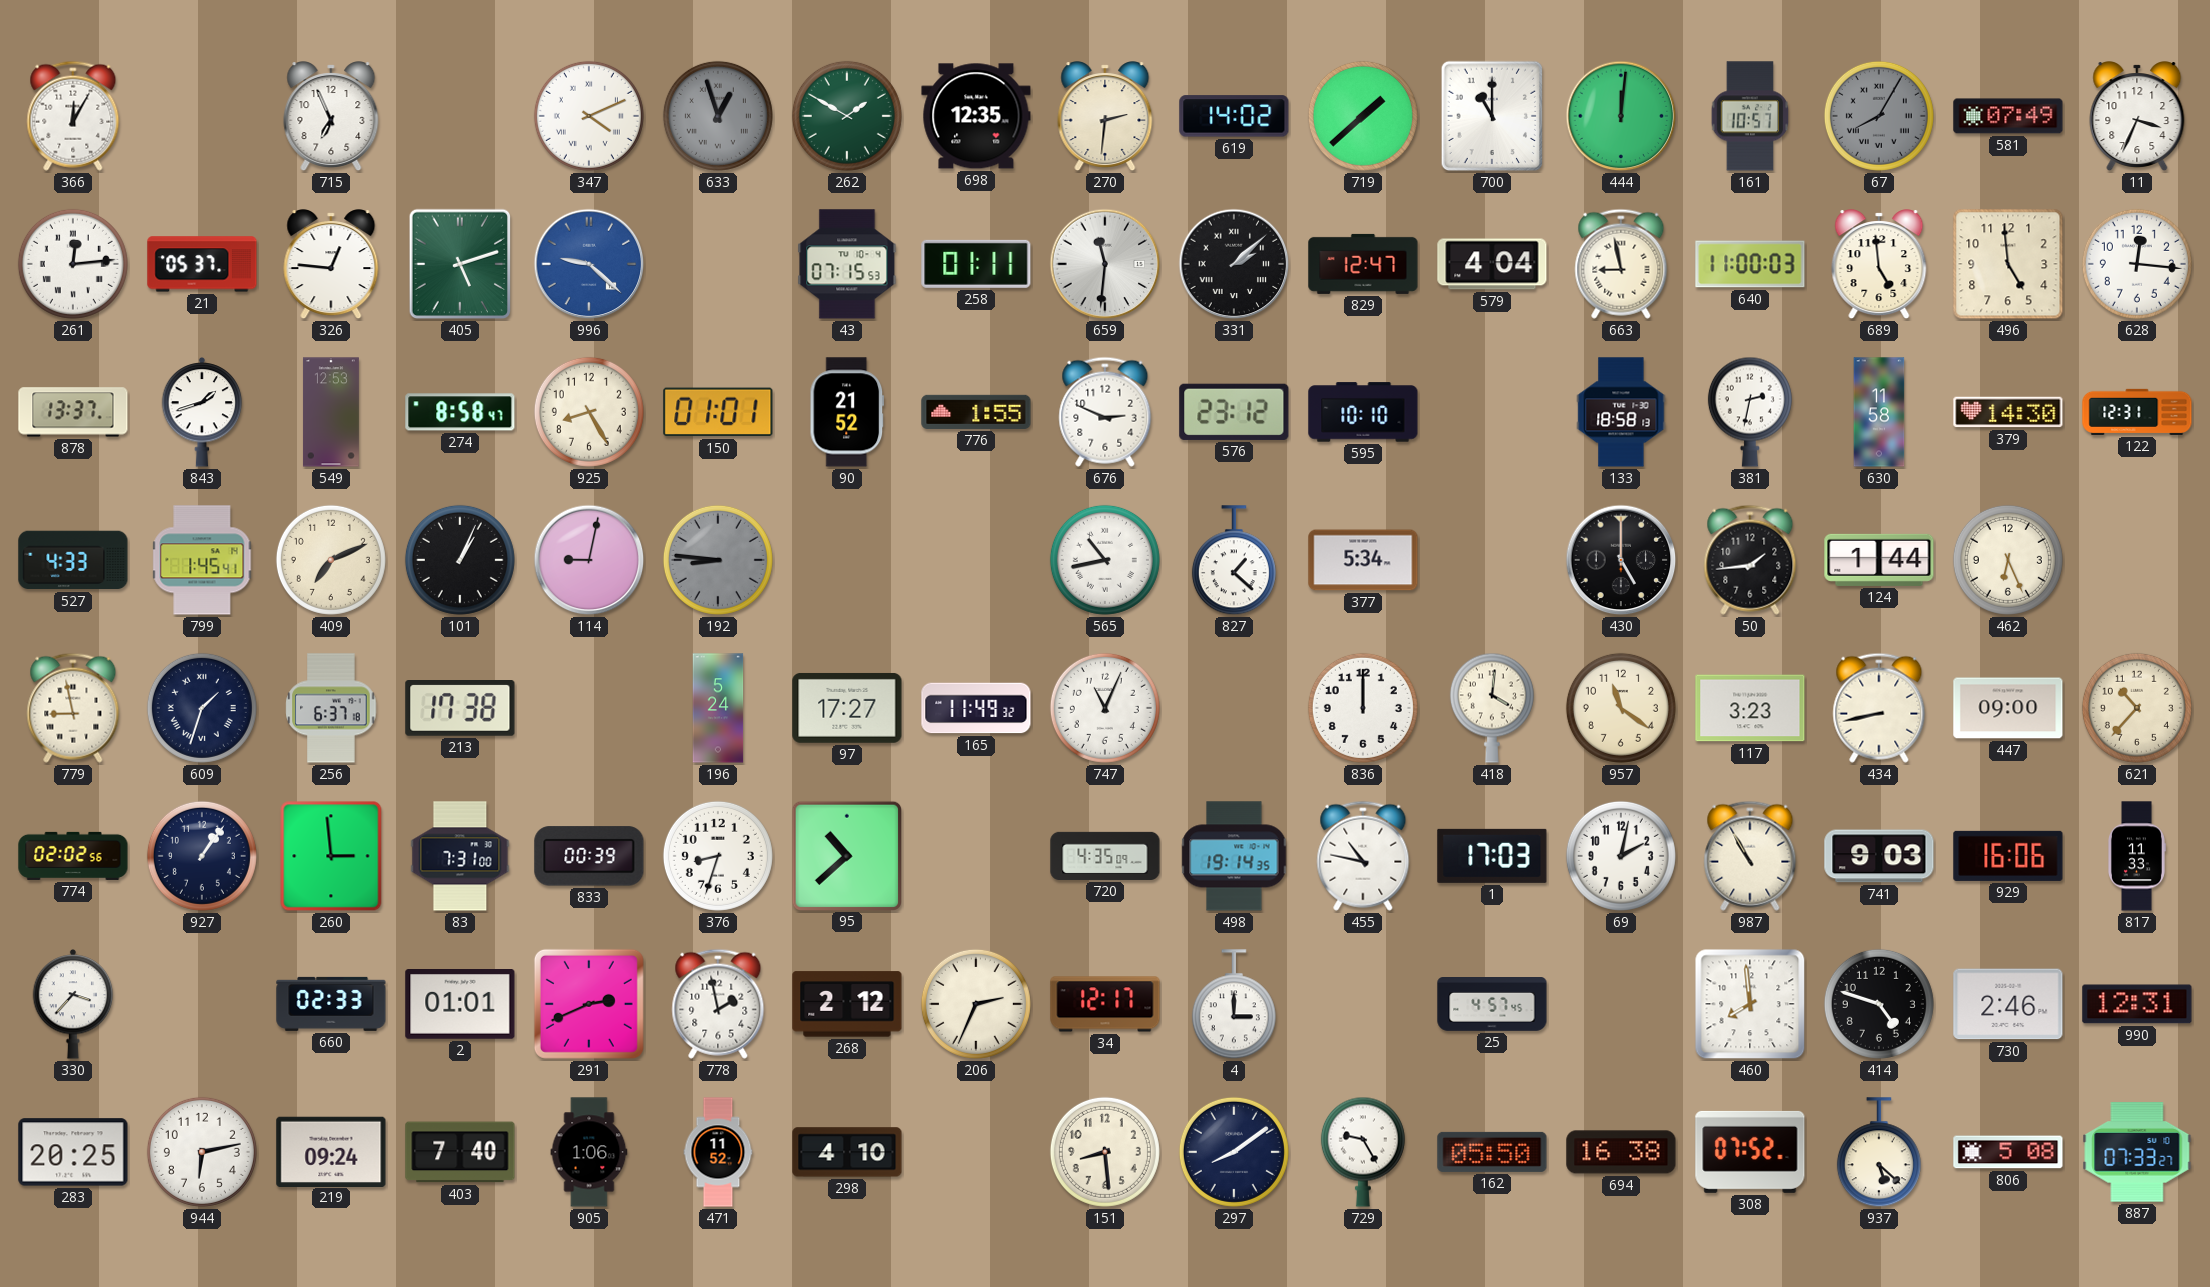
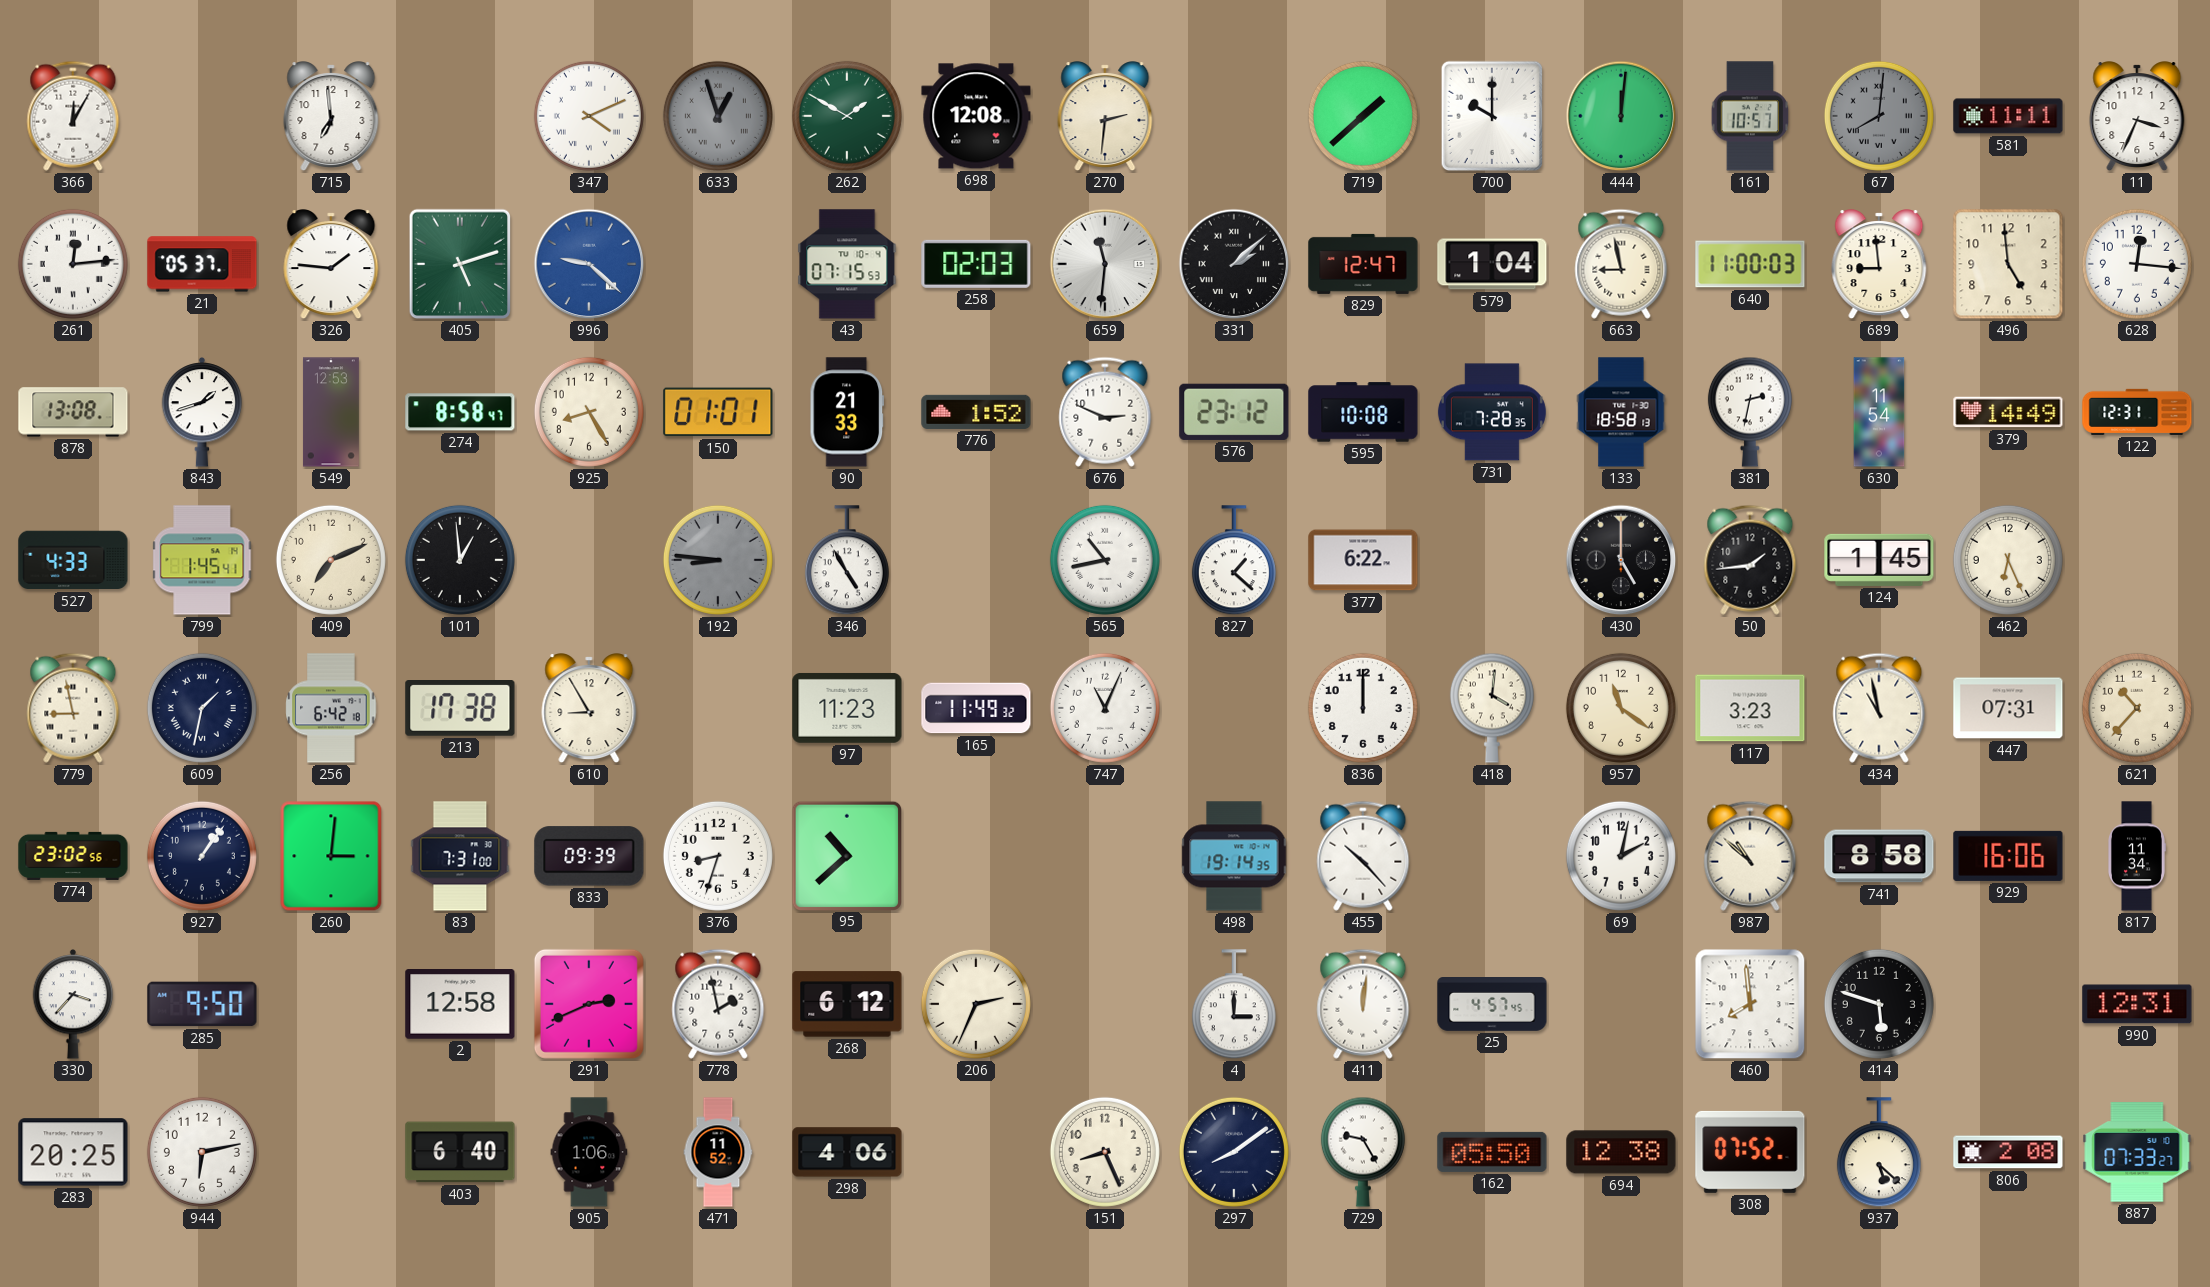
715: 6:56 -> 6:59
698: 12:35 -> 12:08
619: 14:02 -> none
700: 11:00 -> 10:00
67: 8:05 -> 8:01
581: 07:49 -> 11:11
326: 12:46 -> 1:46
258: 01:11 -> 02:03
579: 4:04 -> 1:04
689: 4:59 -> 8:59
878: 13:37 -> 13:08
90: 21:52 -> 21:33
776: 1:55 -> 1:52
595: 10:10 -> 10:08
731: none -> 7:28
630: 11:58 -> 11:54
379: 14:30 -> 14:49
101: 1:04 -> 12:59
114: 9:02 -> none
346: none -> 4:55
377: 5:34 -> 6:22
124: 1:44 -> 1:45
609: 1:33 -> 1:32
256: 6:37 -> 6:42
610: none -> 8:55
196: 5:24 -> none
97: 17:27 -> 11:23
434: 8:43 -> 10:58
447: 09:00 -> 07:31
774: 02:02 -> 23:02
260: 2:59 -> 3:01
833: 00:39 -> 09:39
720: 4:35 -> none
455: 10:47 -> 10:23
1: 17:03 -> none
987: 10:55 -> 10:52
741: 9:03 -> 8:58
817: 11:33 -> 11:34
285: none -> 9:50
660: 02:33 -> none
2: 01:01 -> 12:58
268: 2:12 -> 6:12
34: 12:17 -> none
411: none -> 12:01
414: 4:48 -> 5:48
730: 2:46 -> none
219: 09:24 -> none
403: 7:40 -> 6:40
298: 4:10 -> 4:06
151: 8:29 -> 8:26
694: 16:38 -> 12:38
806: 5:08 -> 2:08
